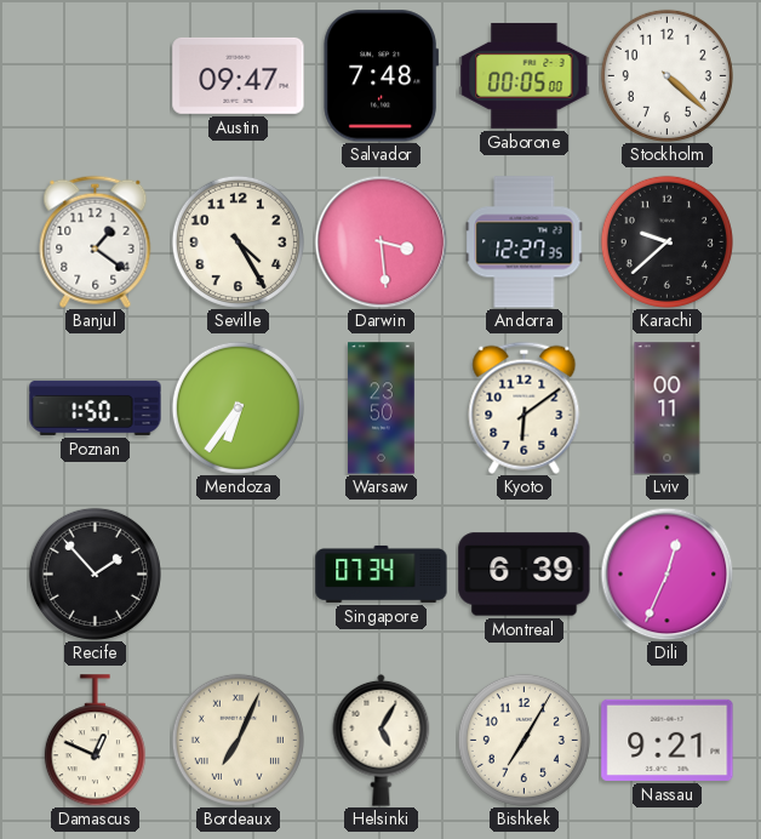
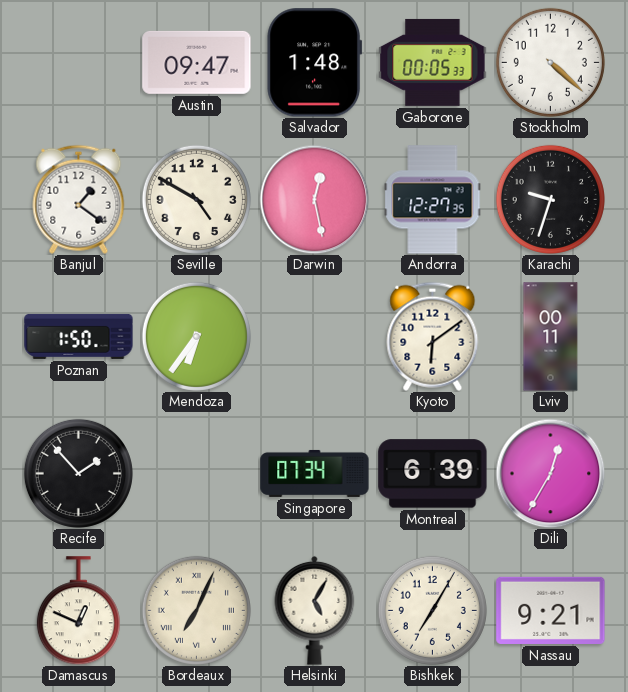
Salvador: 7:48 -> 1:48
Gaborone: 00:05:00 -> 00:05:33
Seville: 4:25 -> 4:50
Darwin: 3:29 -> 12:28
Karachi: 9:38 -> 9:33
Warsaw: 23:50 -> none
Dili: 12:34 -> 12:35
